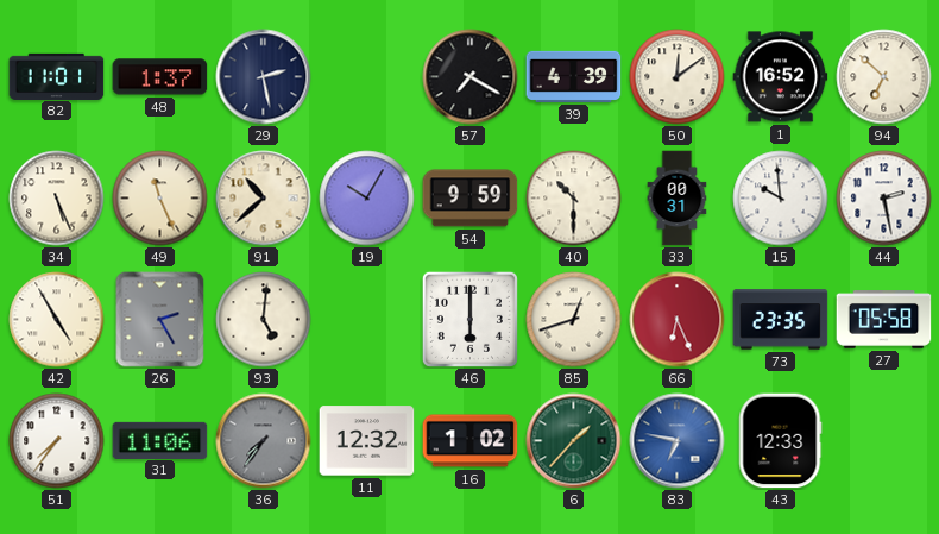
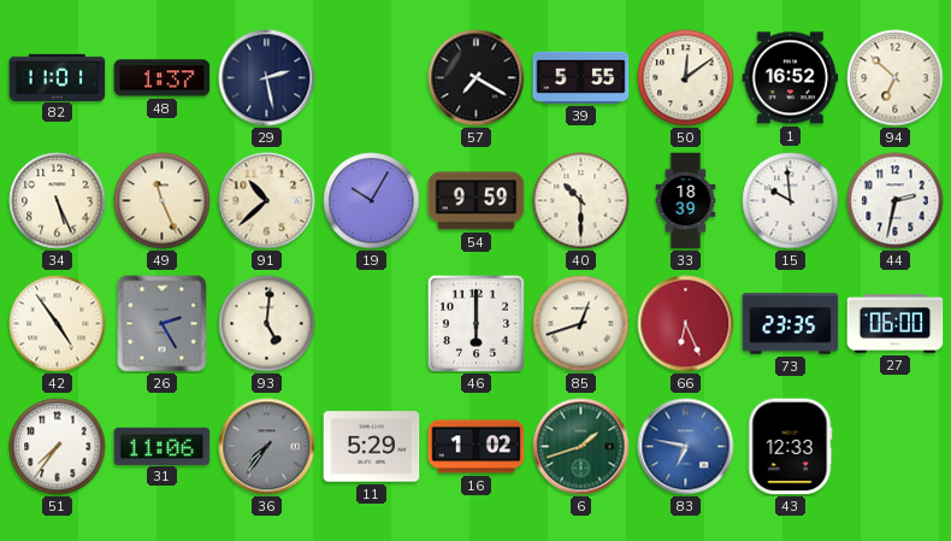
39: 4:39 -> 5:55
33: 00:31 -> 18:39
44: 2:28 -> 2:32
42: 4:55 -> 4:54
27: 05:58 -> 06:00
11: 12:32 -> 5:29
6: 1:37 -> 1:42
